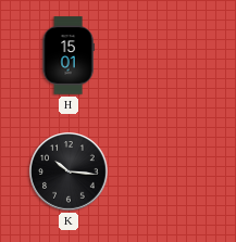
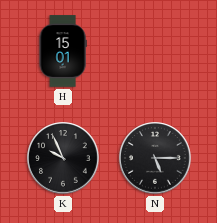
K: 10:16 -> 9:56
N: none -> 5:15
